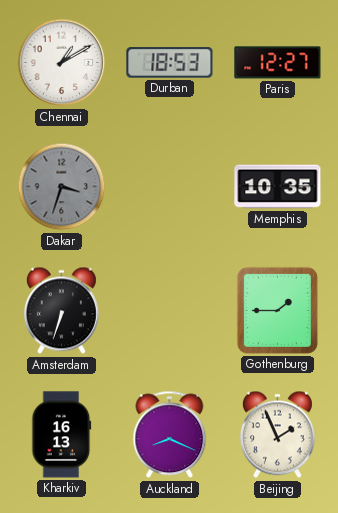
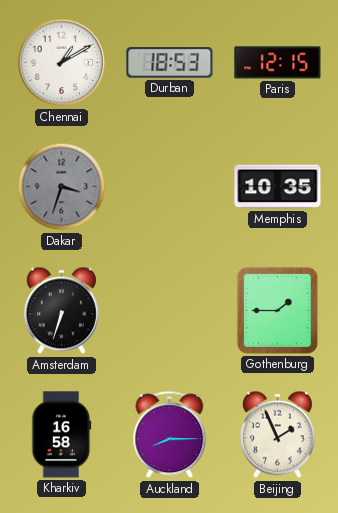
Paris: 12:27 -> 12:15
Kharkiv: 16:13 -> 16:58
Auckland: 8:19 -> 8:15
